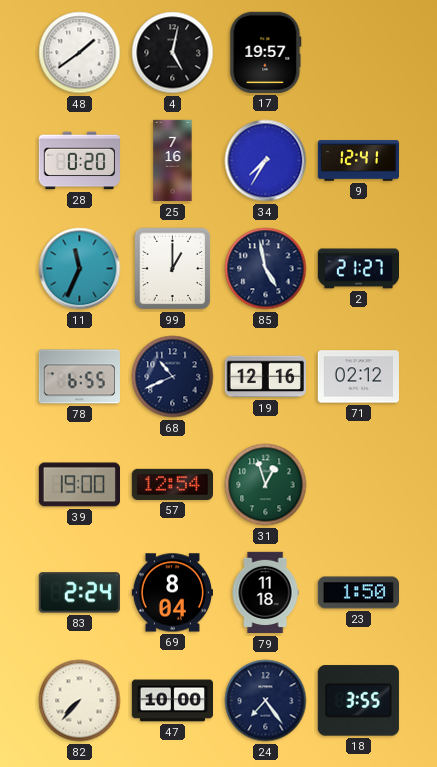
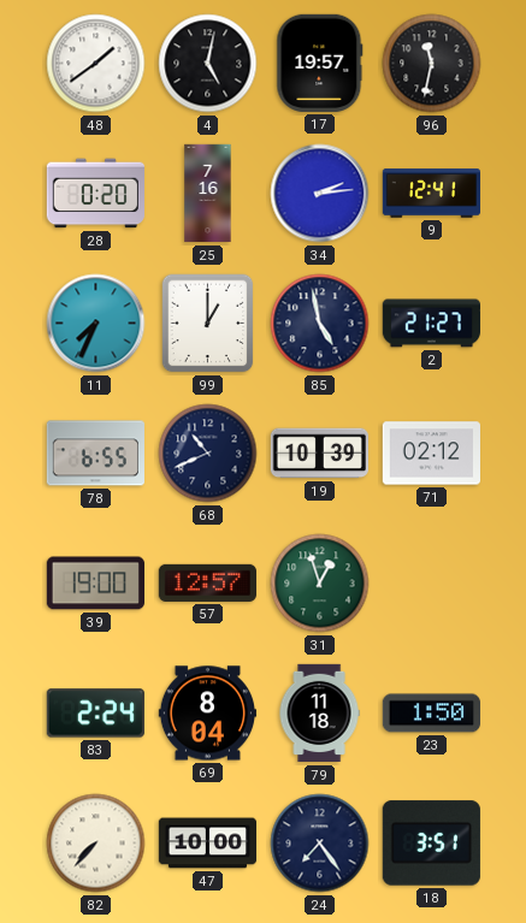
96: none -> 11:32
34: 7:35 -> 2:14
11: 11:34 -> 7:34
19: 12:16 -> 10:39
57: 12:54 -> 12:57
18: 3:55 -> 3:51
